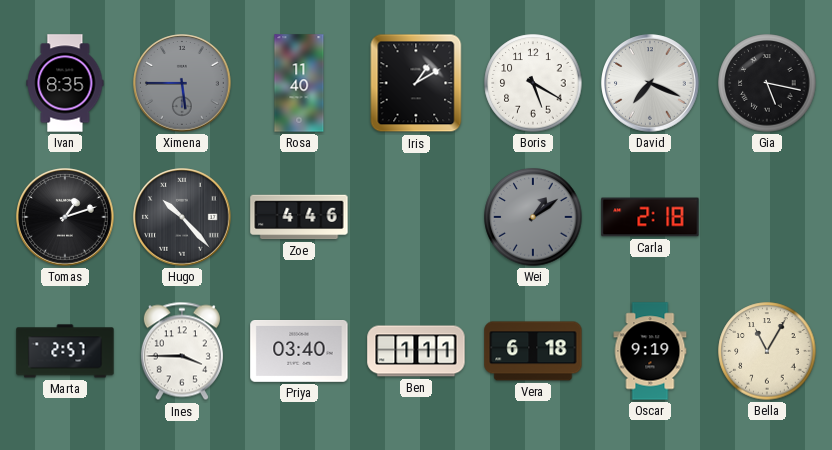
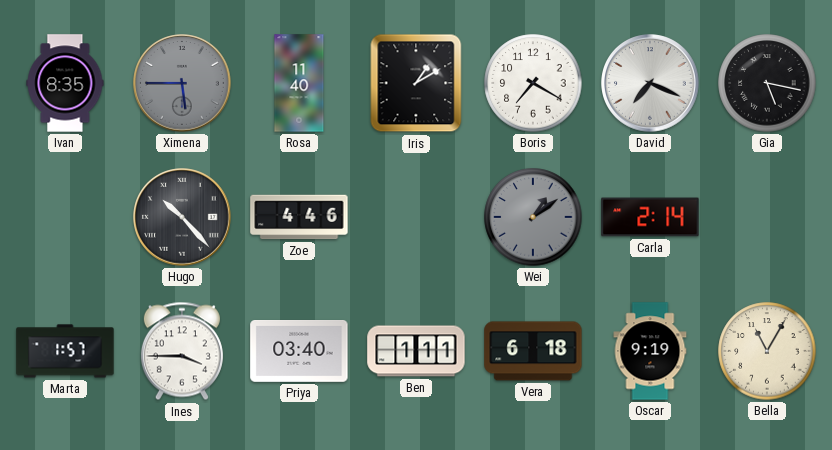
Boris: 5:20 -> 7:20
Tomas: 1:12 -> none
Carla: 2:18 -> 2:14
Marta: 2:57 -> 1:57
